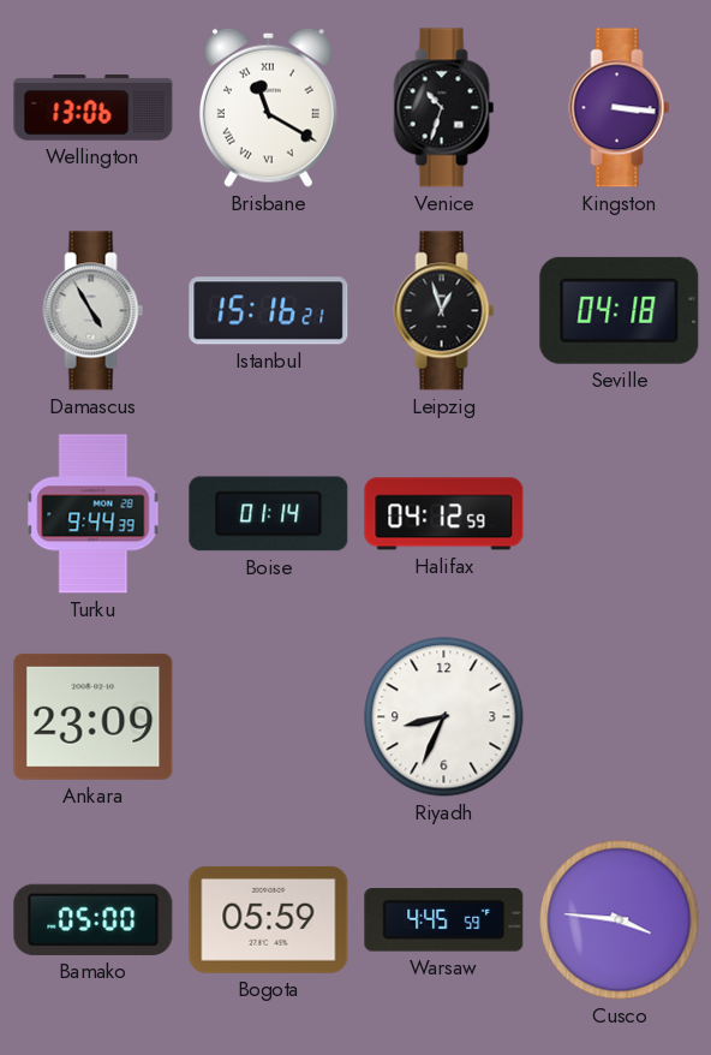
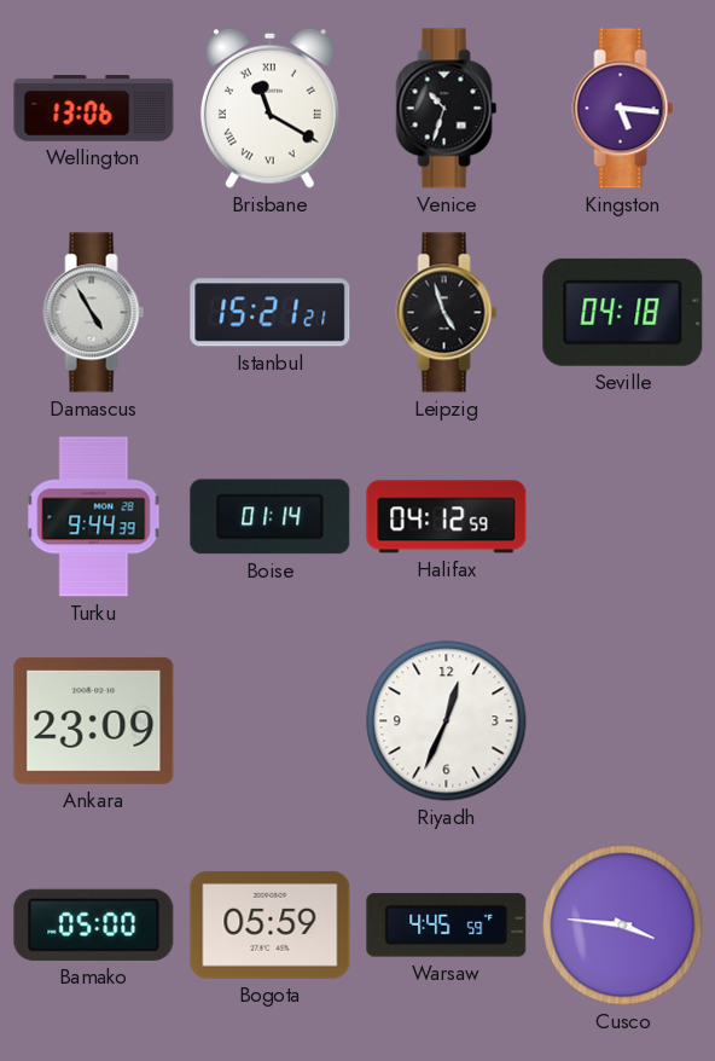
Kingston: 3:16 -> 5:16
Istanbul: 15:16 -> 15:21
Leipzig: 12:57 -> 4:57
Riyadh: 8:34 -> 12:34
